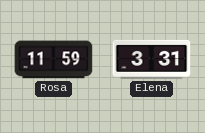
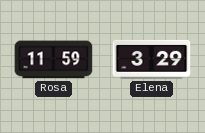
Elena: 3:31 -> 3:29
